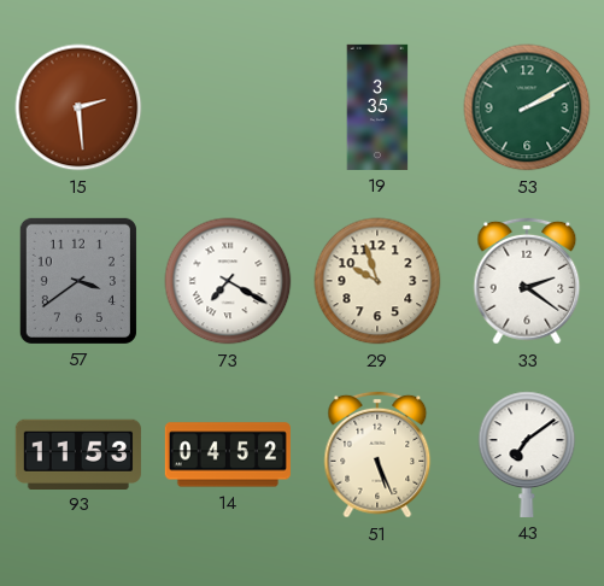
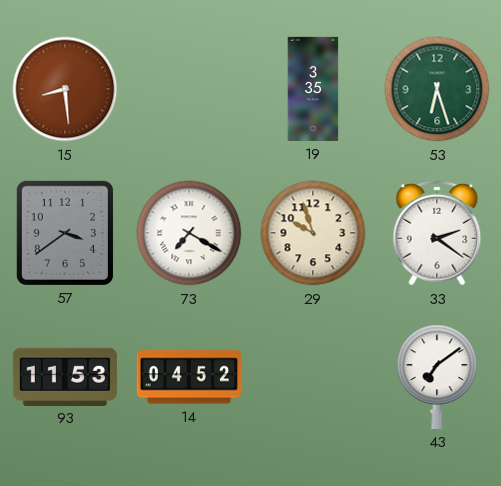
15: 2:29 -> 8:29
53: 2:10 -> 6:27
51: 5:26 -> none
